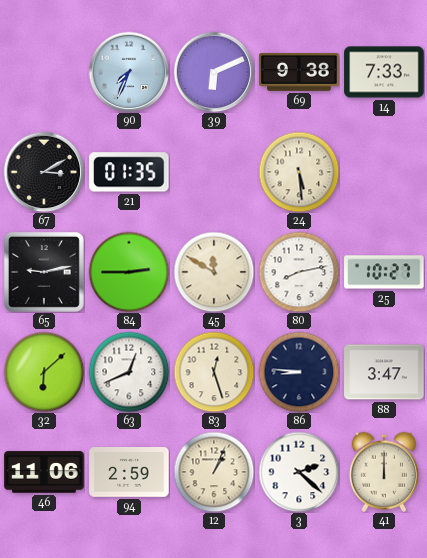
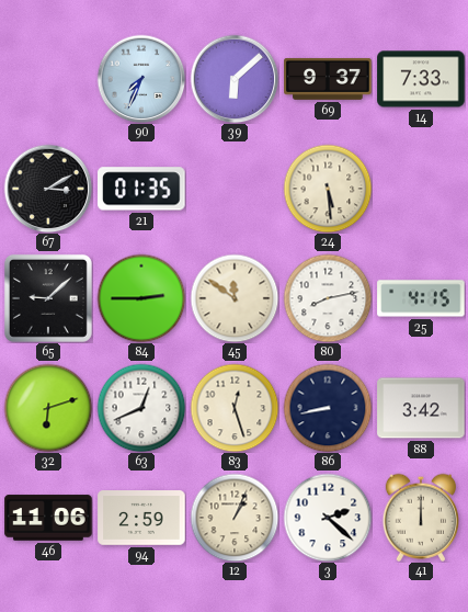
39: 6:11 -> 6:08
69: 9:38 -> 9:37
65: 9:13 -> 9:08
45: 11:50 -> 11:51
25: 10:27 -> 4:15
32: 6:08 -> 6:12
86: 8:46 -> 8:43
88: 3:47 -> 3:42
